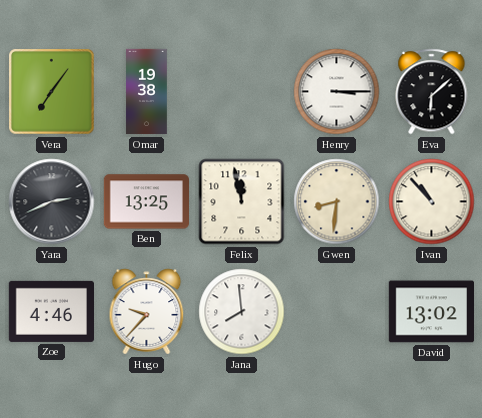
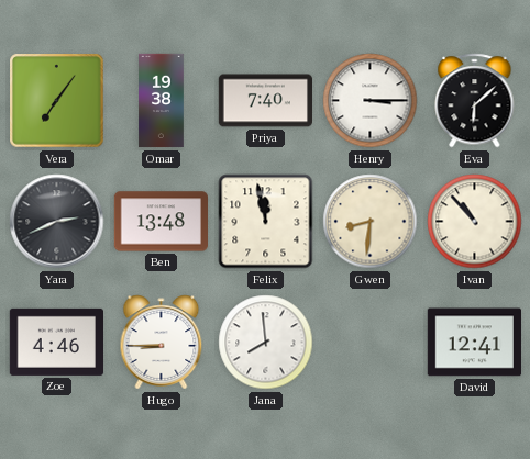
Priya: none -> 7:40
Ben: 13:25 -> 13:48
Hugo: 9:37 -> 8:45
David: 13:02 -> 12:41
